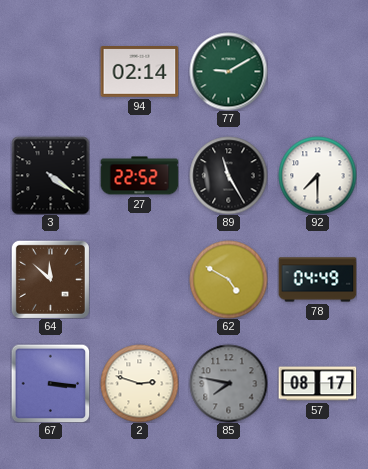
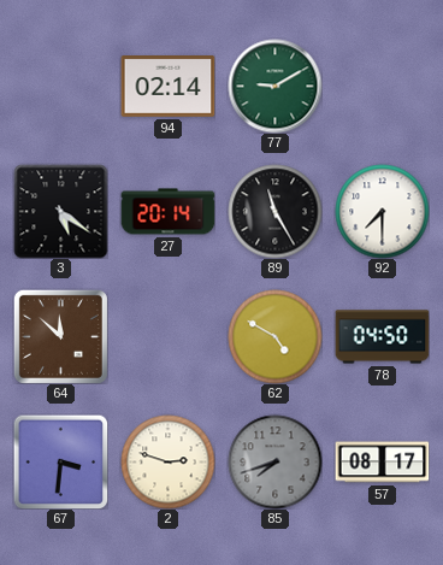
3: 4:21 -> 5:21
27: 22:52 -> 20:14
78: 04:49 -> 04:50
67: 3:16 -> 3:31
85: 7:47 -> 7:42
